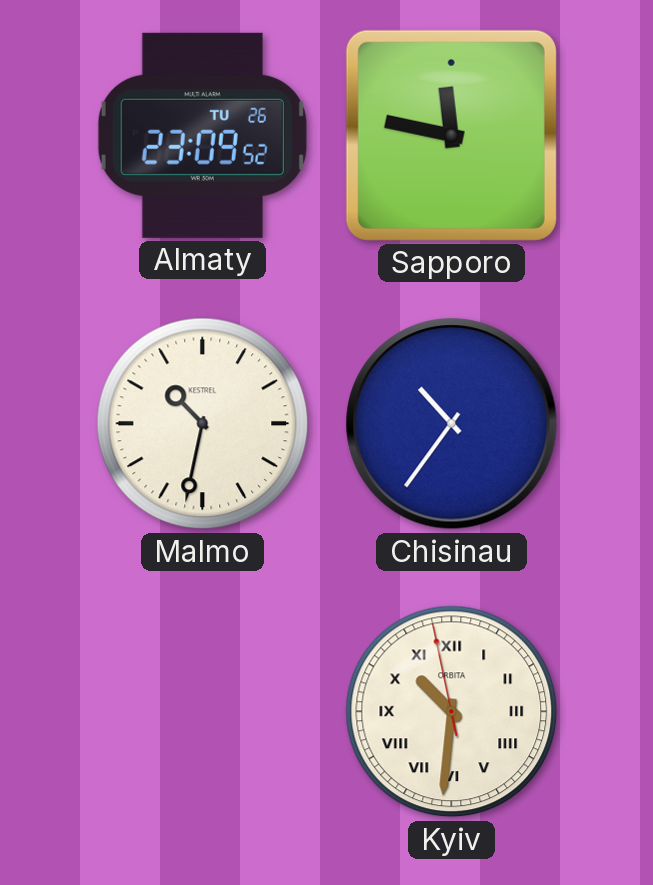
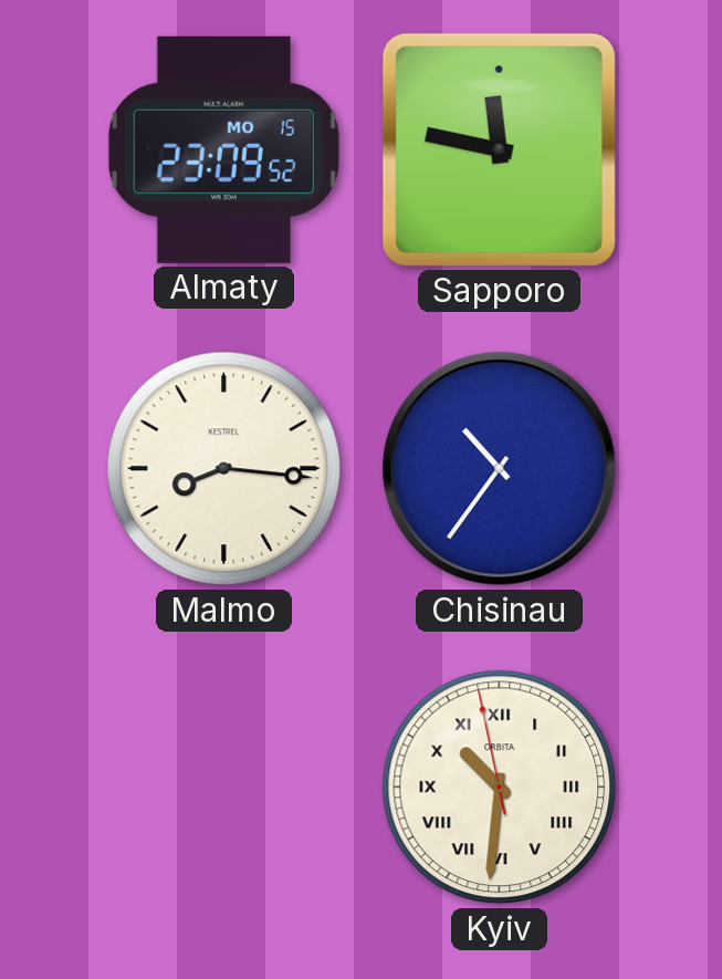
Almaty date: TU 26 -> MO 15
Malmo: 10:32 -> 8:16
